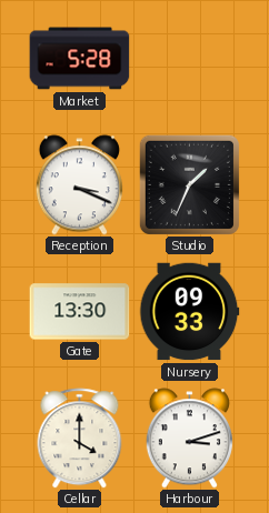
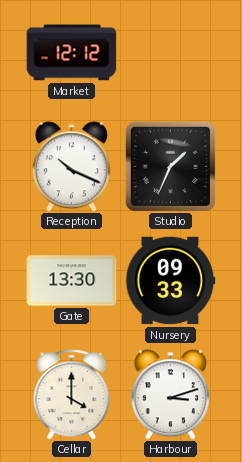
Market: 5:28 -> 12:12
Reception: 3:19 -> 10:19
